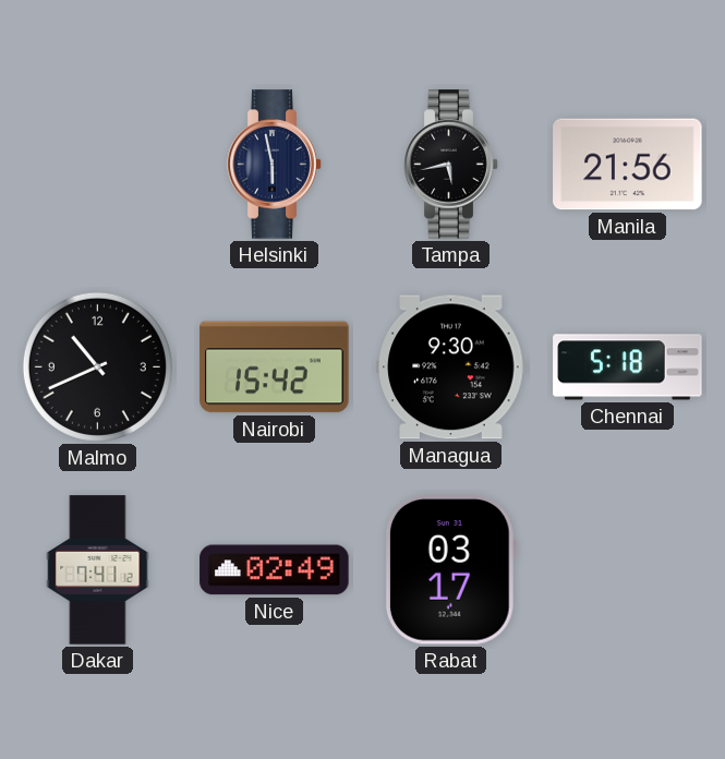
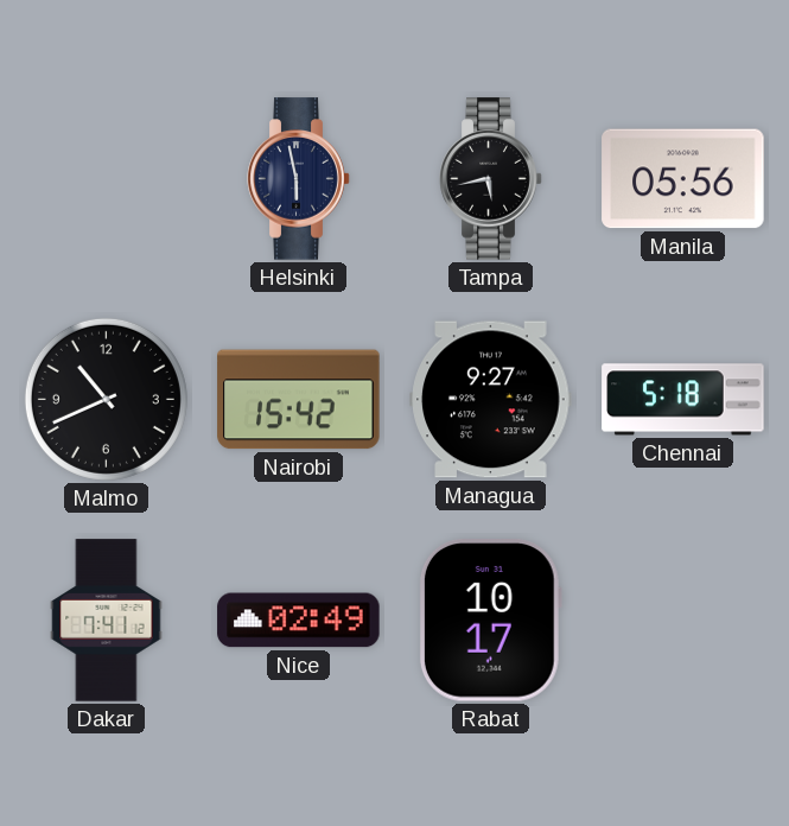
Manila: 21:56 -> 05:56
Managua: 9:30 -> 9:27
Rabat: 03:17 -> 10:17
